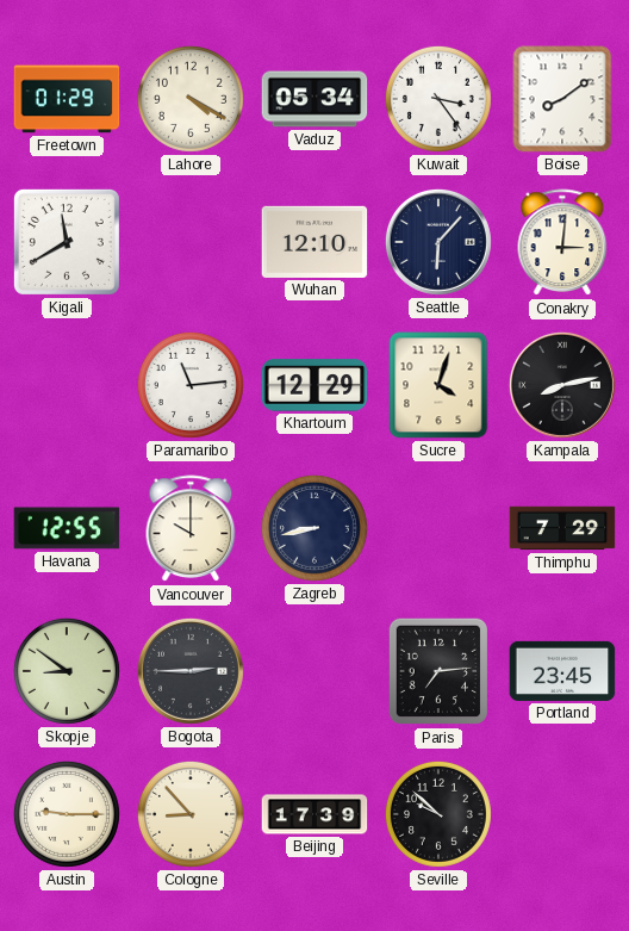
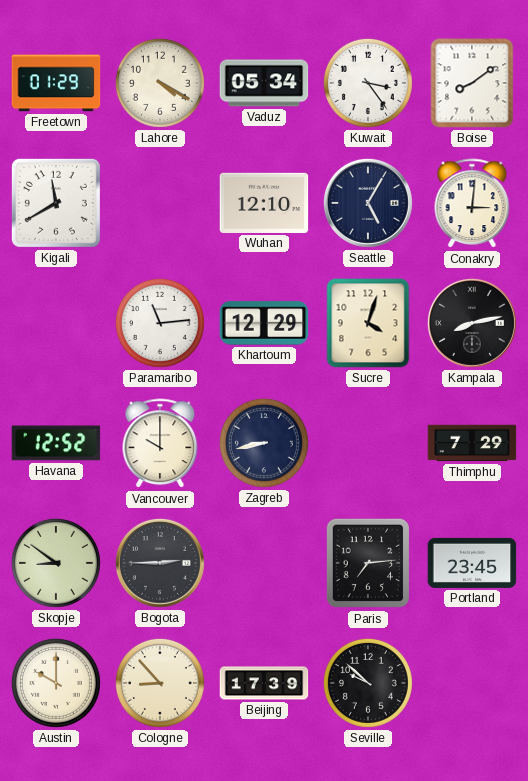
Seattle: 6:07 -> 5:05
Havana: 12:55 -> 12:52
Austin: 9:15 -> 10:00
